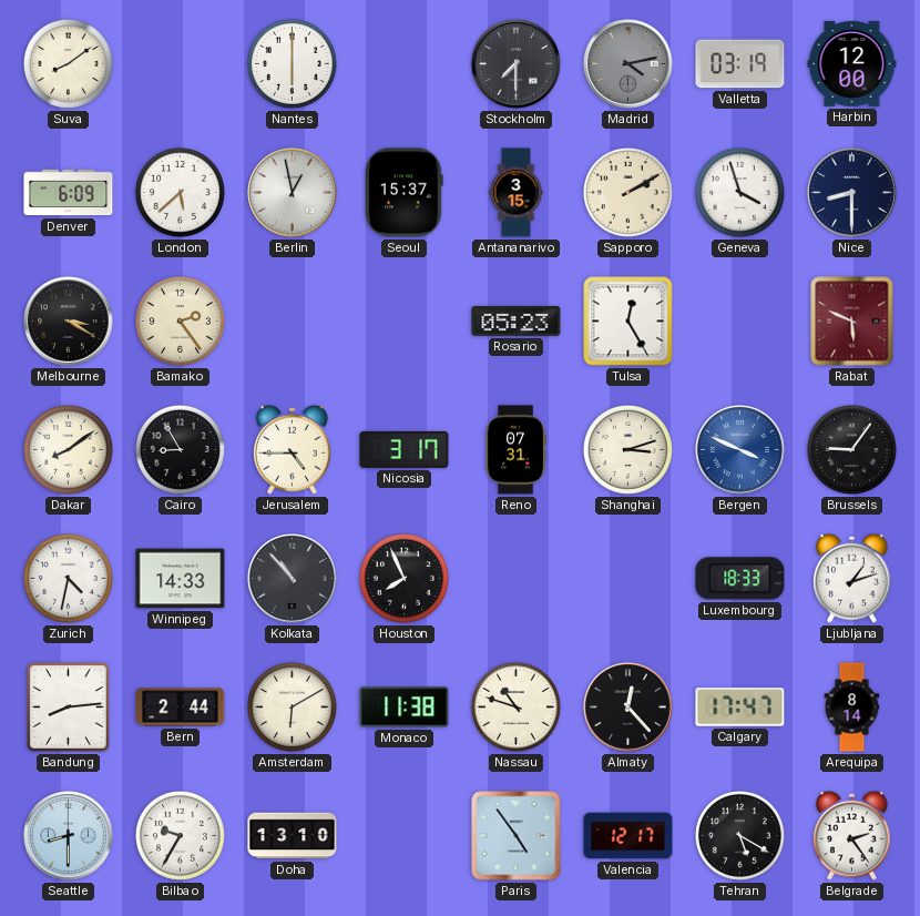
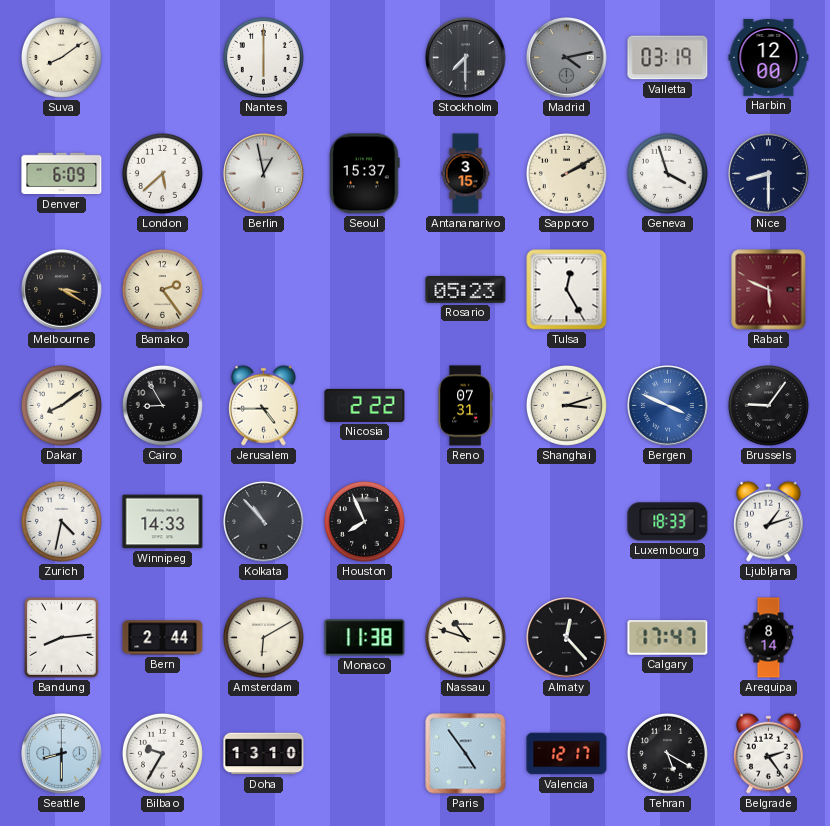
Nicosia: 3:17 -> 2:22
